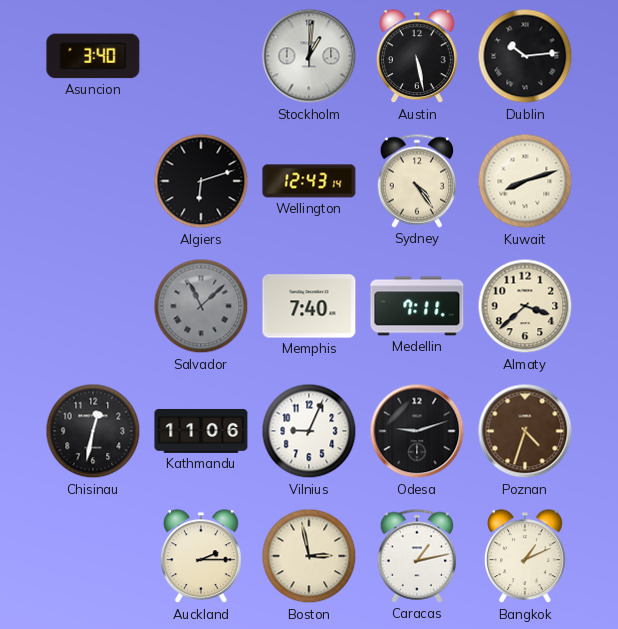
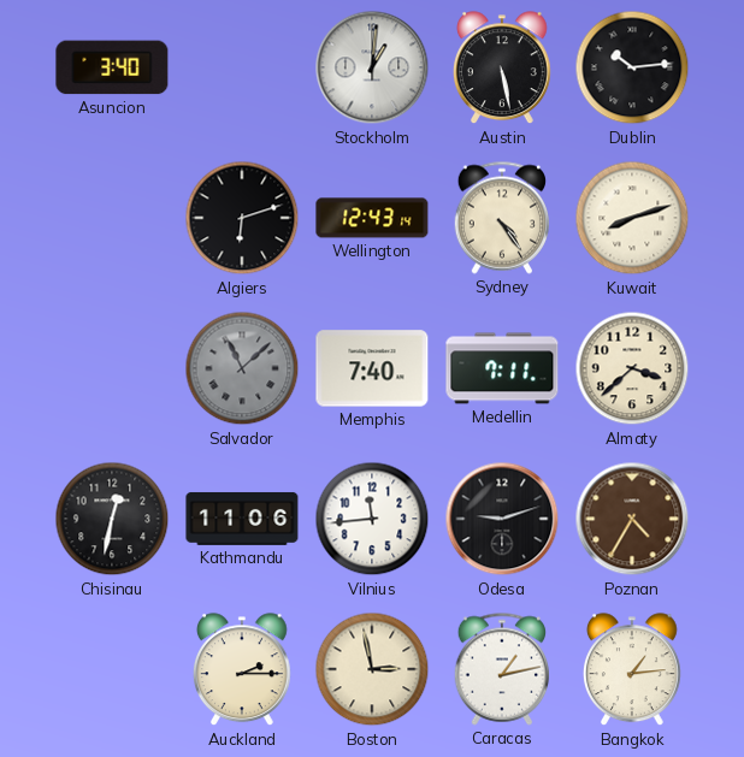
Vilnius: 9:04 -> 11:44
Poznan: 4:33 -> 4:35
Bangkok: 1:11 -> 1:14
